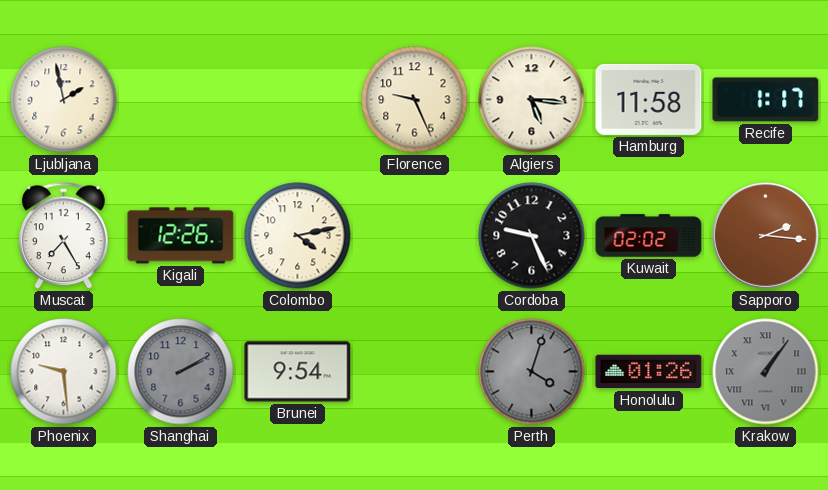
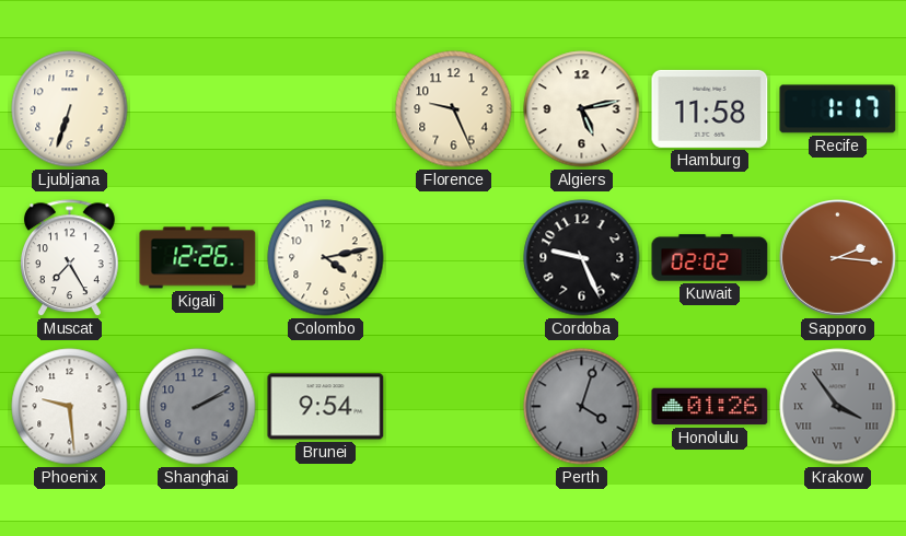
Ljubljana: 1:58 -> 6:33
Algiers: 5:16 -> 5:13
Krakow: 1:06 -> 3:54
